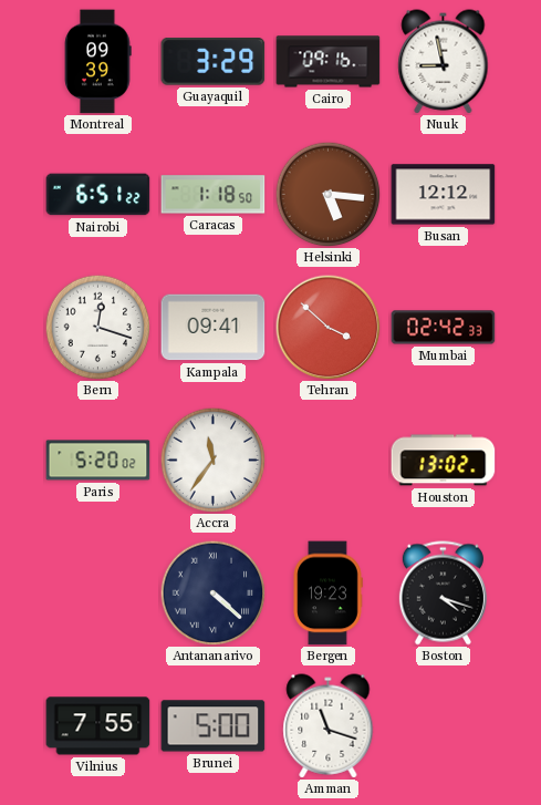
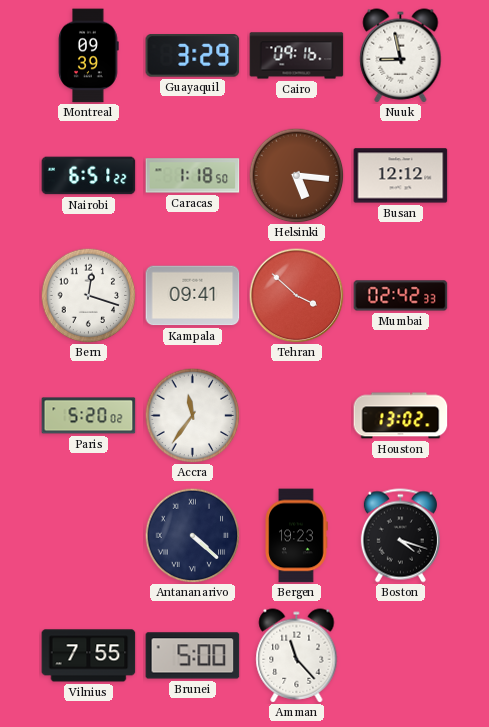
Amman: 11:18 -> 11:23
